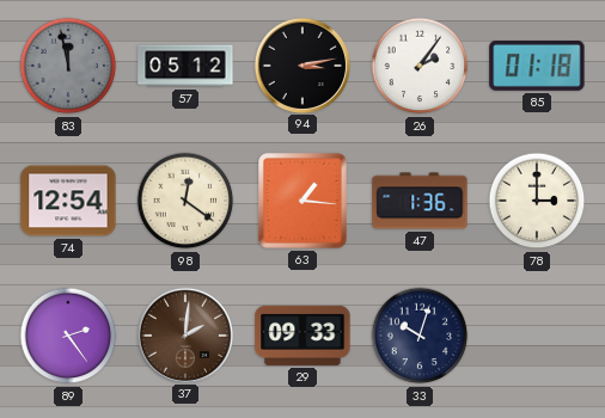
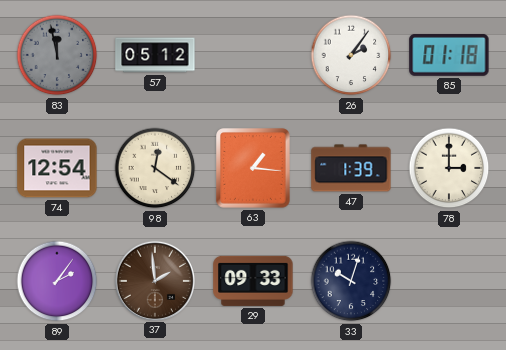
94: 3:13 -> none
47: 1:36 -> 1:39
89: 2:24 -> 2:06
37: 2:01 -> 1:59
